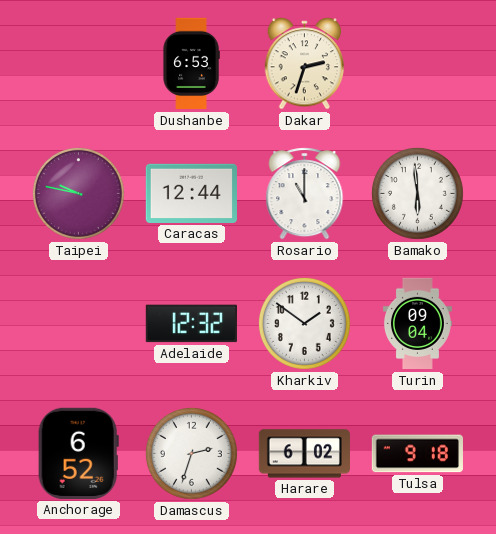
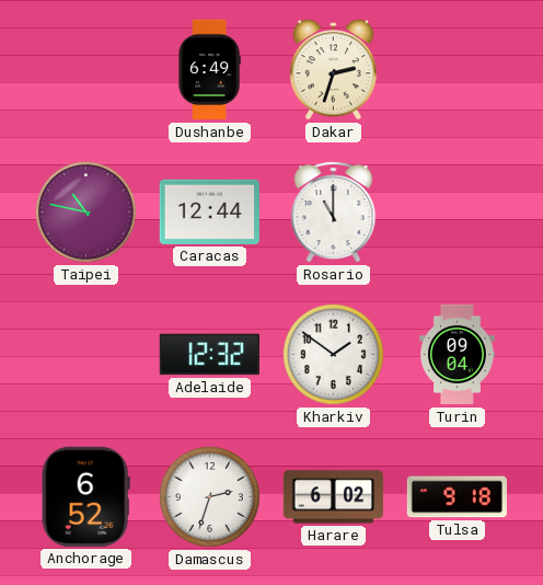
Dushanbe: 6:53 -> 6:49
Taipei: 9:47 -> 10:47
Bamako: 5:59 -> none
